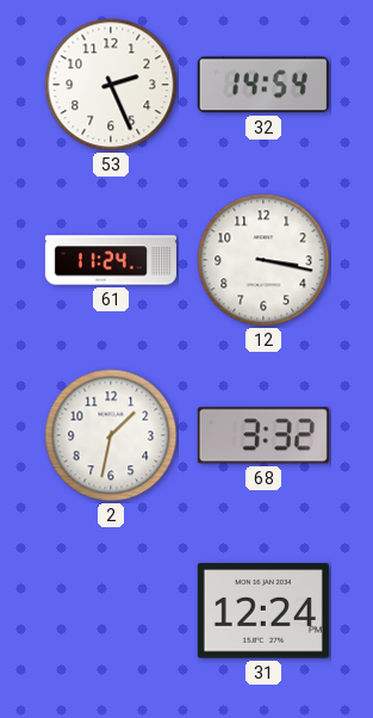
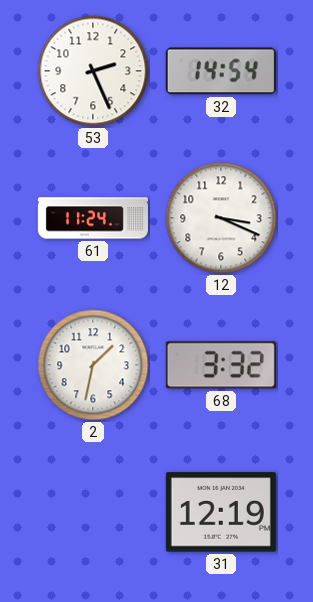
12: 3:17 -> 3:19
31: 12:24 -> 12:19
